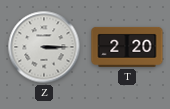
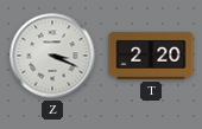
Z: 3:15 -> 3:19
